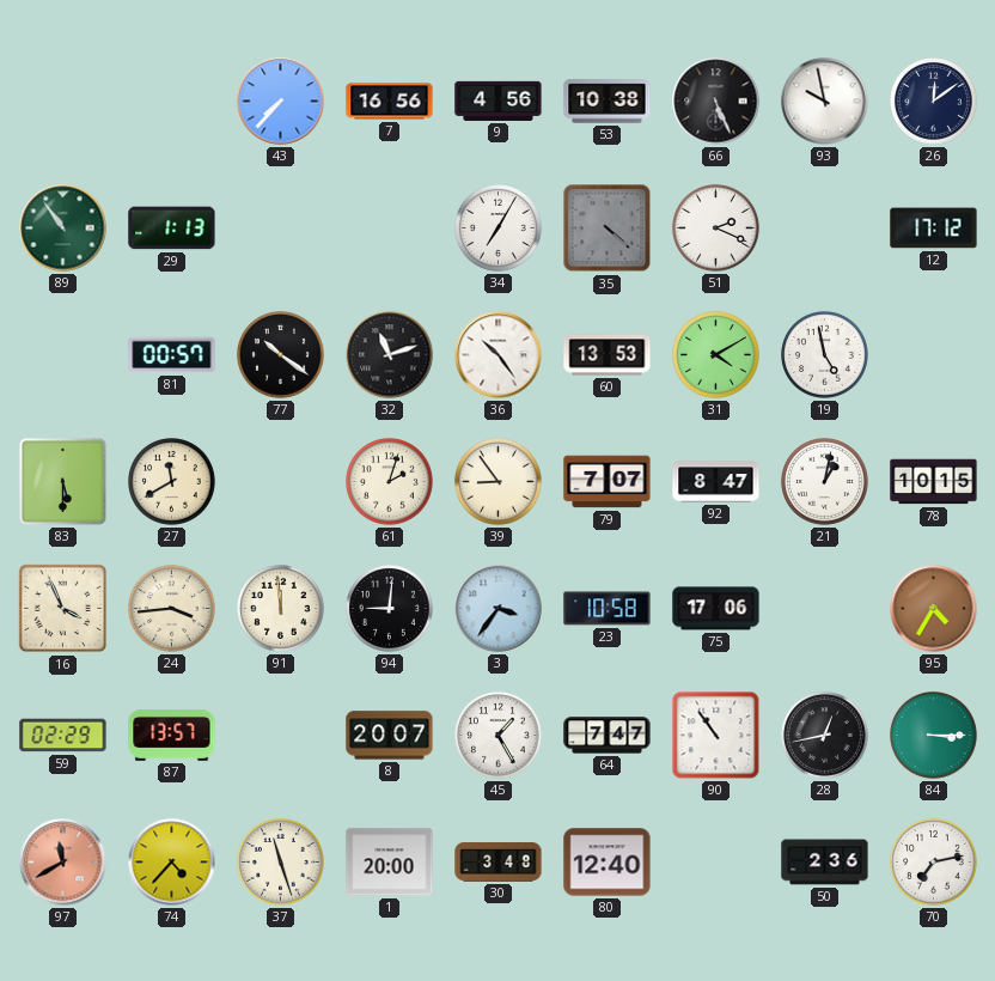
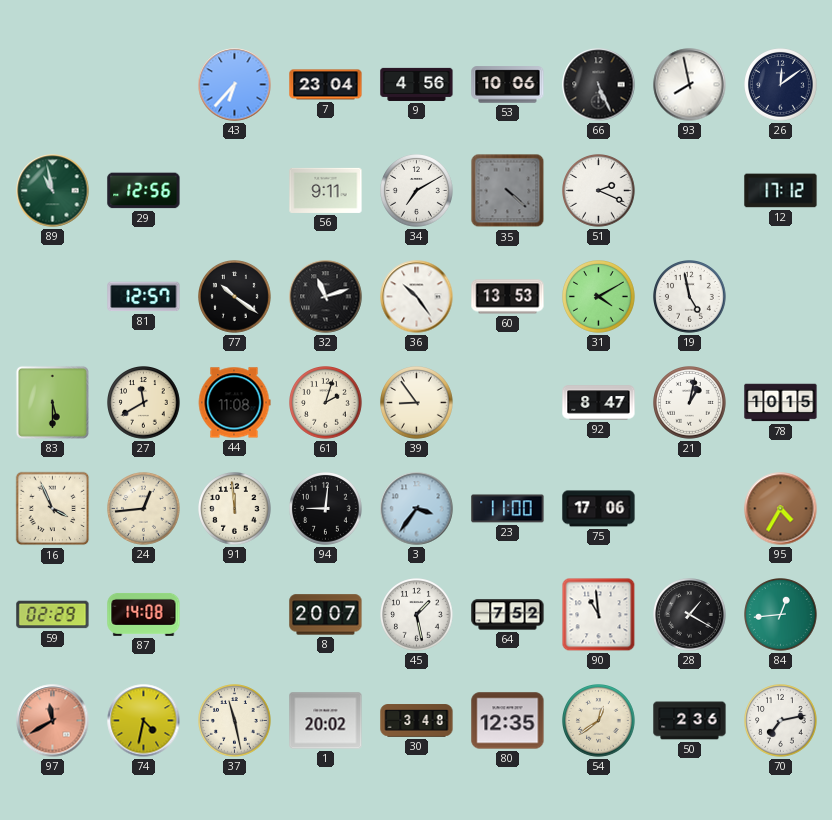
43: 7:37 -> 6:37
7: 16:56 -> 23:04
53: 10:38 -> 10:06
93: 9:58 -> 7:58
89: 10:54 -> 10:58
29: 1:13 -> 12:56
56: none -> 9:11
34: 7:05 -> 7:10
81: 00:57 -> 12:57
44: none -> 11:08
79: 7:07 -> none
24: 3:44 -> 12:44
23: 10:58 -> 11:00
87: 13:57 -> 14:08
45: 1:25 -> 1:28
64: 7:47 -> 7:52
90: 10:54 -> 10:59
28: 12:43 -> 1:20
84: 3:15 -> 12:44
74: 4:37 -> 4:32
37: 11:27 -> 11:28
1: 20:00 -> 20:02
80: 12:40 -> 12:35
54: none -> 12:39
